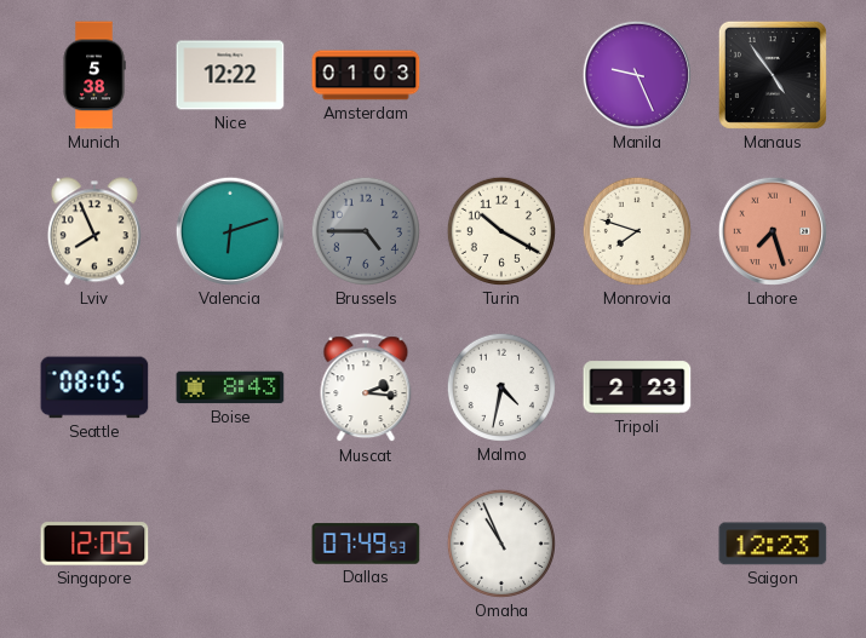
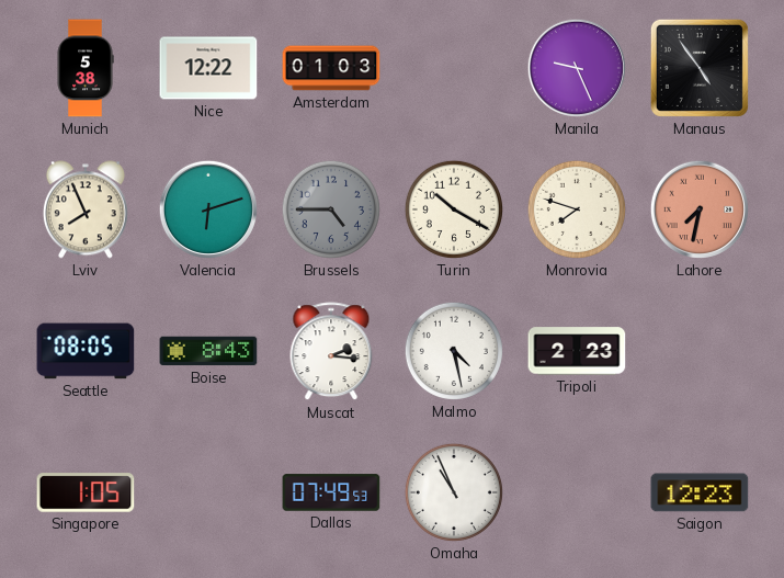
Lahore: 7:27 -> 7:32
Malmo: 4:32 -> 4:28
Singapore: 12:05 -> 1:05
